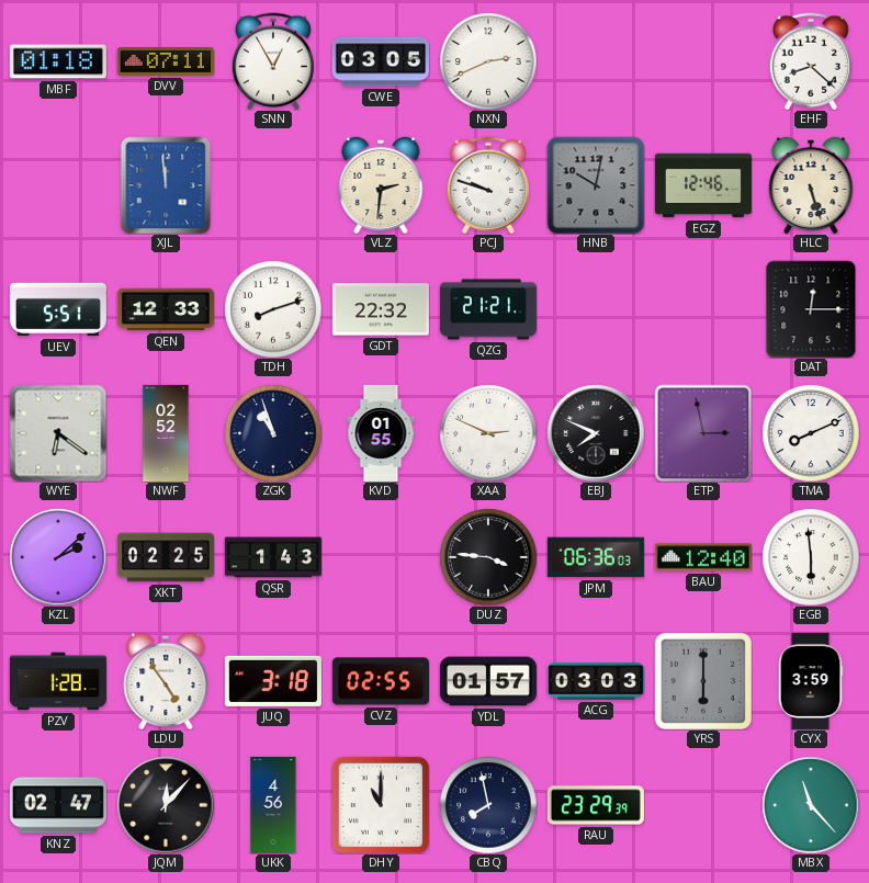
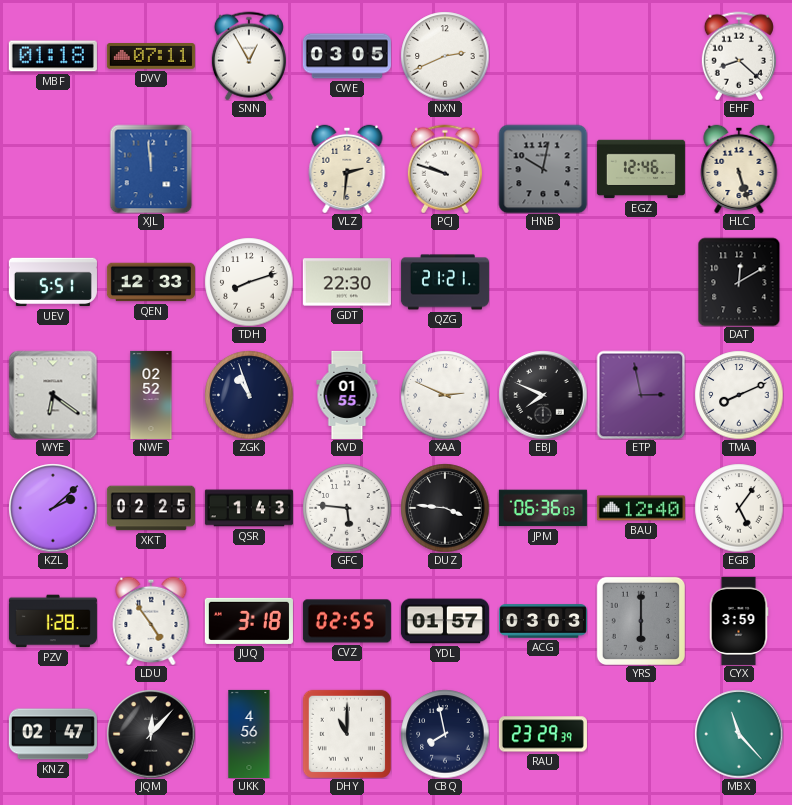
GDT: 22:32 -> 22:30
DAT: 12:15 -> 12:10
GFC: none -> 5:46
EGB: 5:59 -> 5:06
